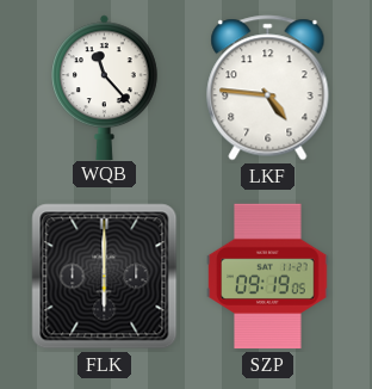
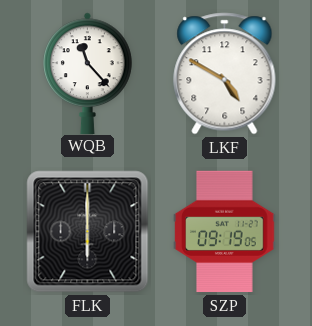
LKF: 4:46 -> 4:50
